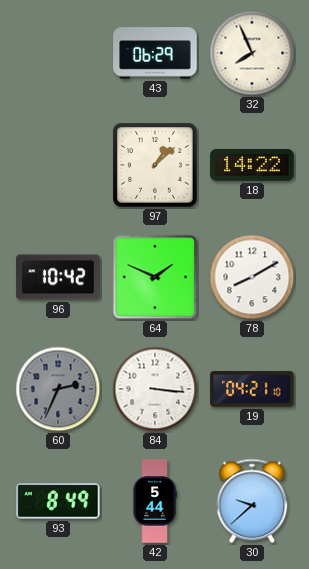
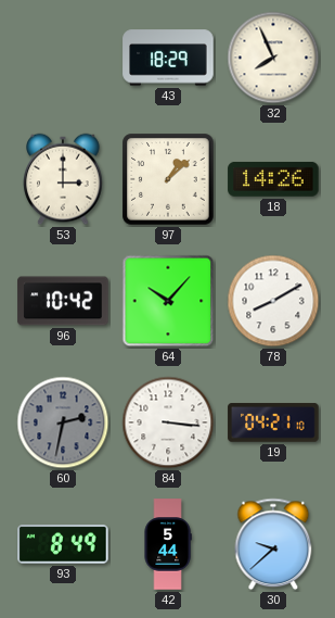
43: 06:29 -> 18:29
53: none -> 3:00
18: 14:22 -> 14:26
64: 1:49 -> 10:07
60: 2:34 -> 2:32
